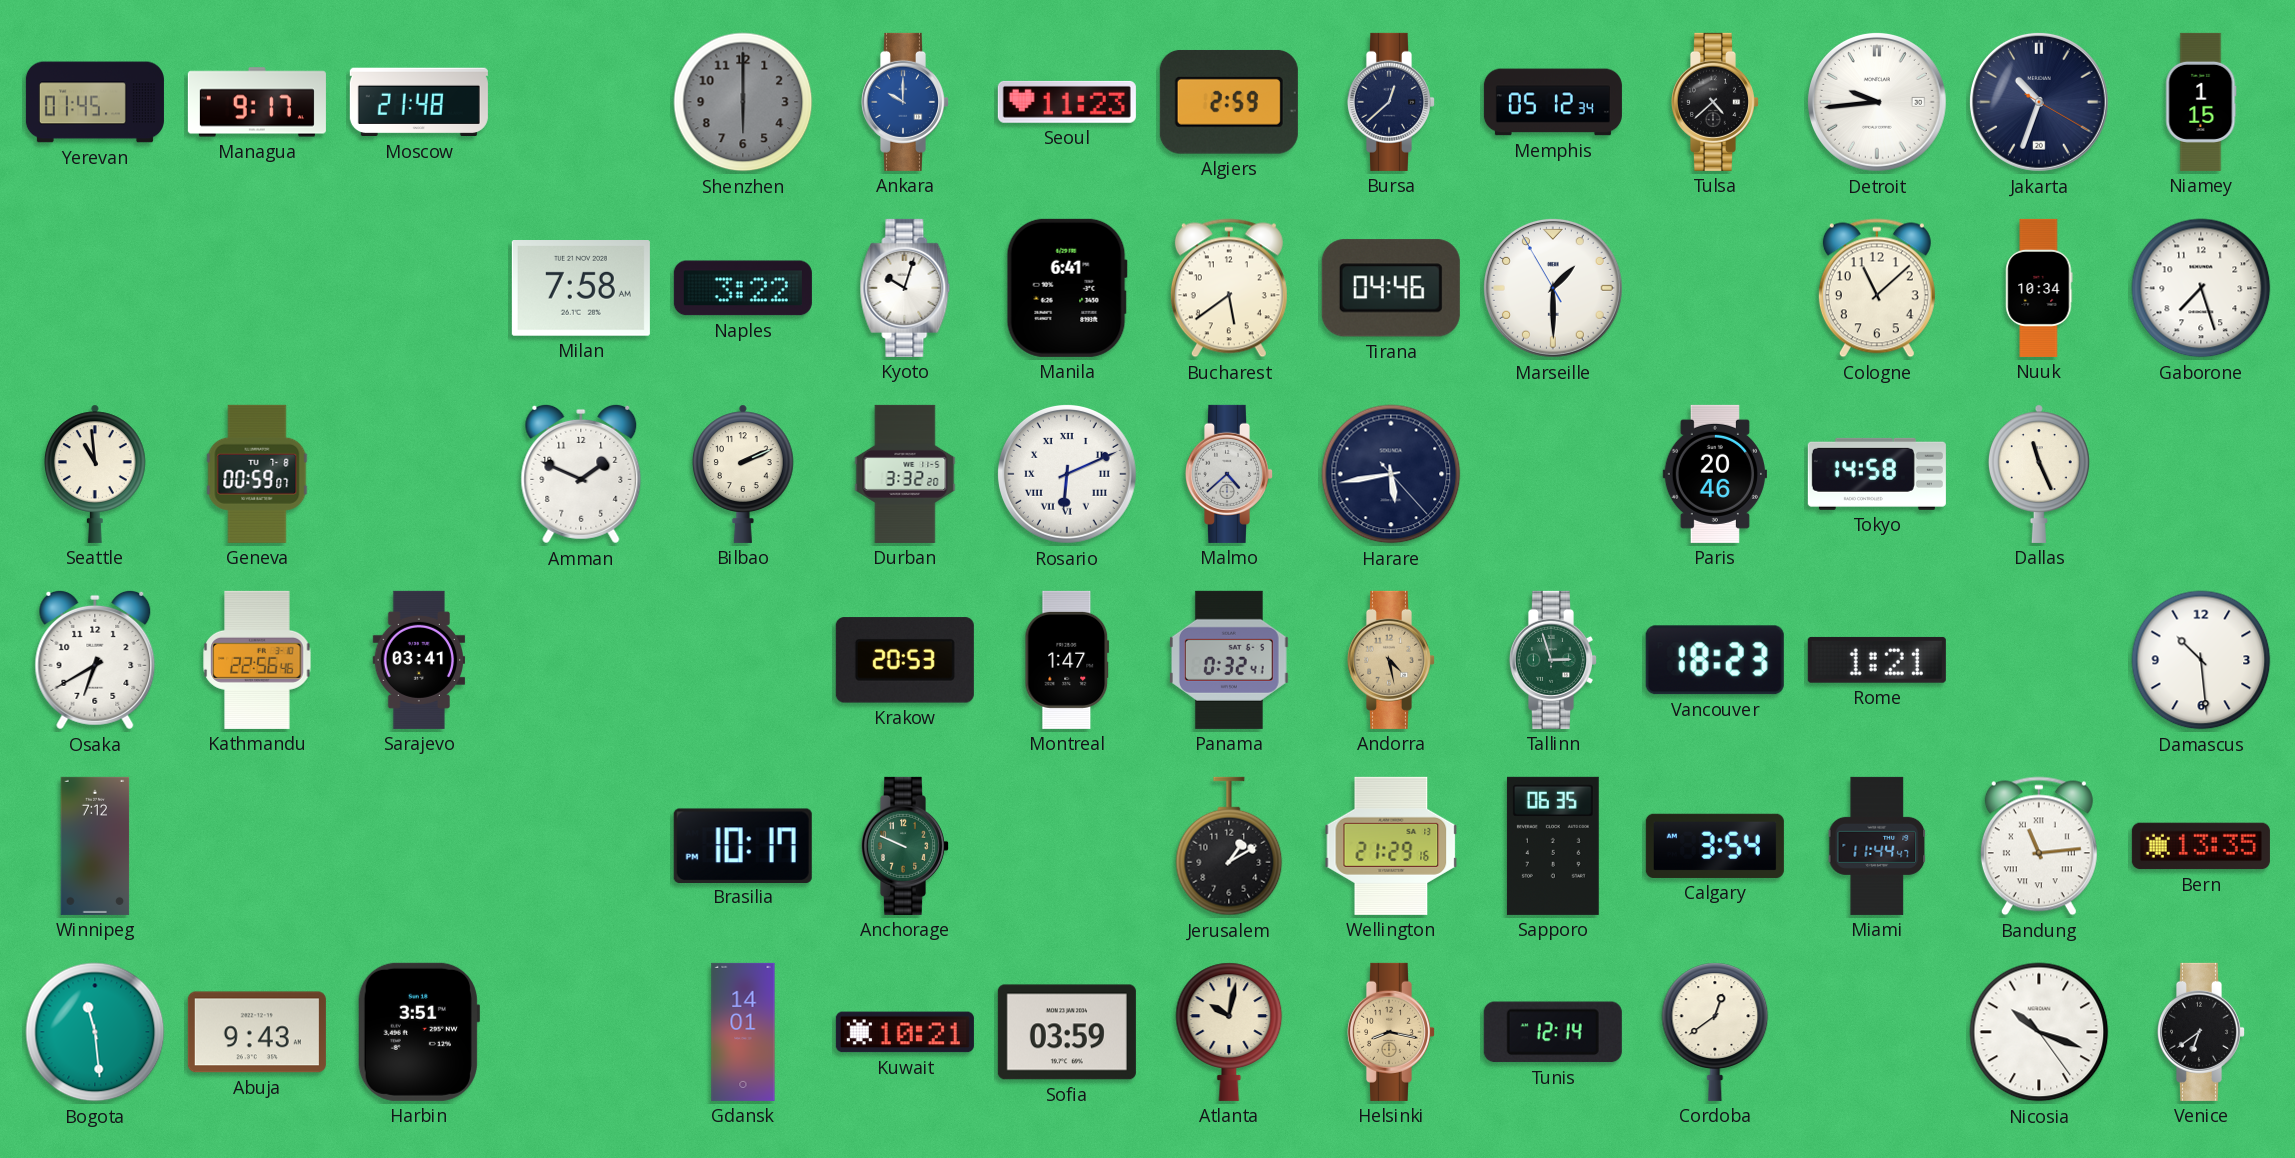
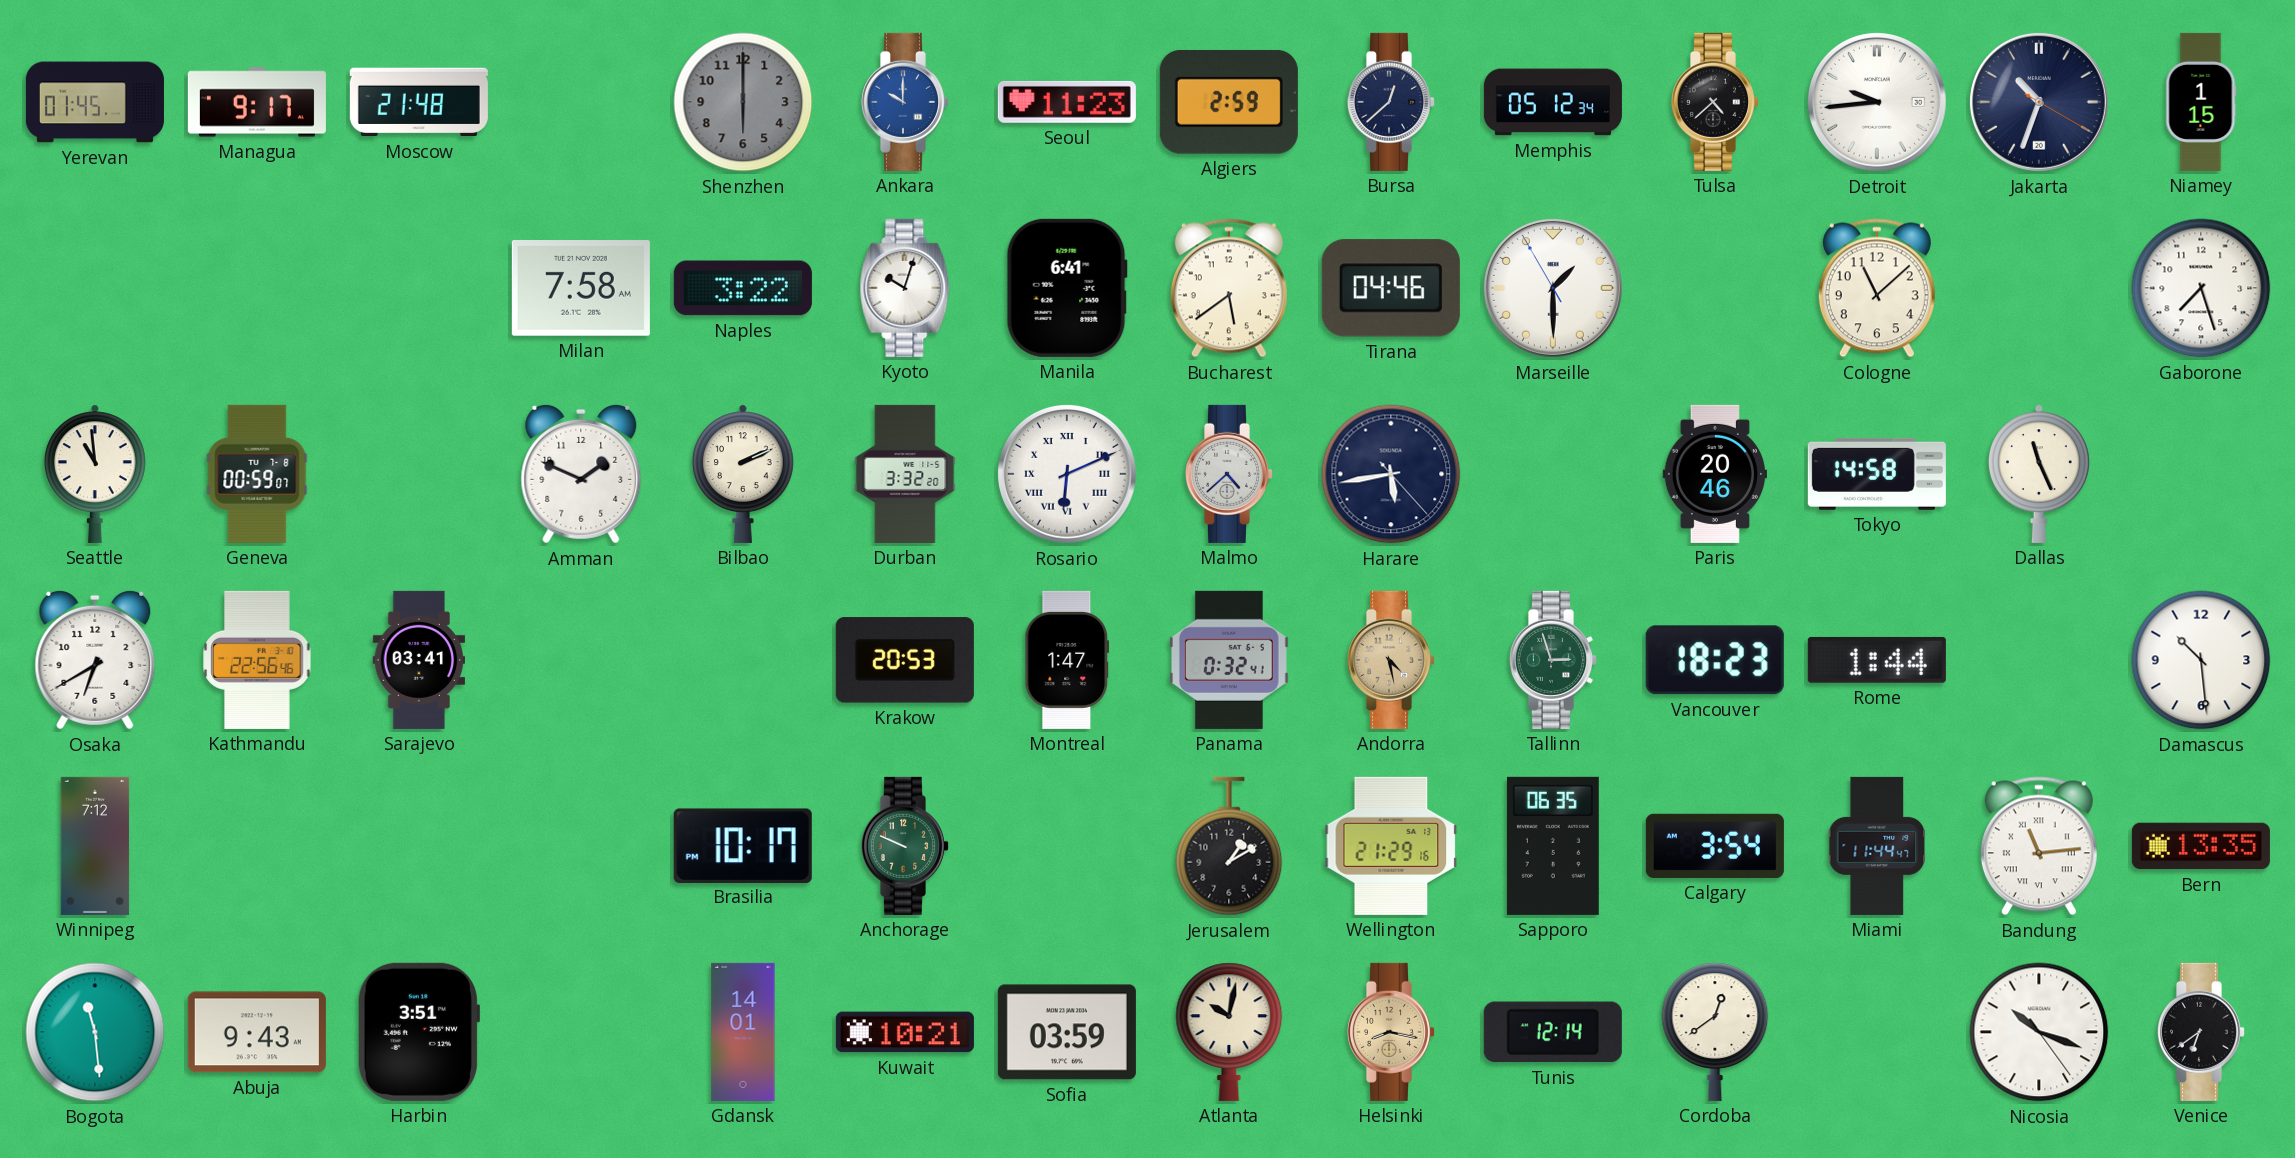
Nuuk: 10:34 -> none
Rome: 1:21 -> 1:44
